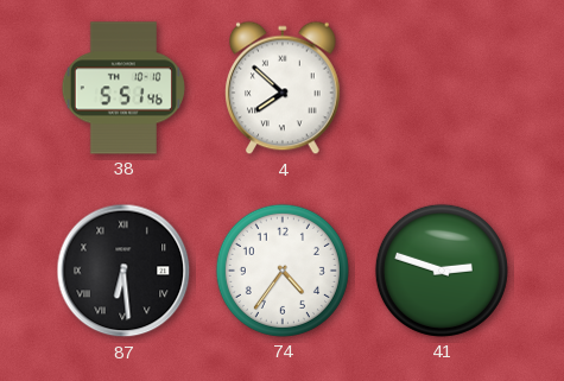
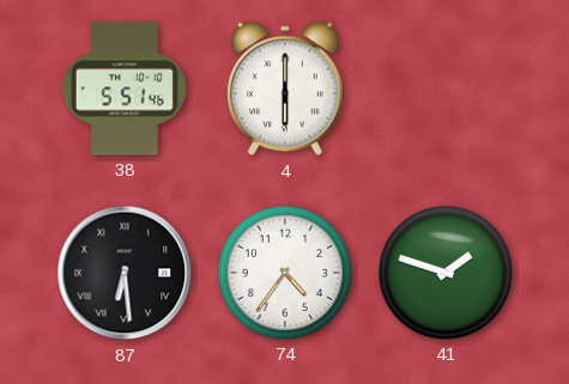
4: 7:52 -> 6:00
41: 2:48 -> 1:48
